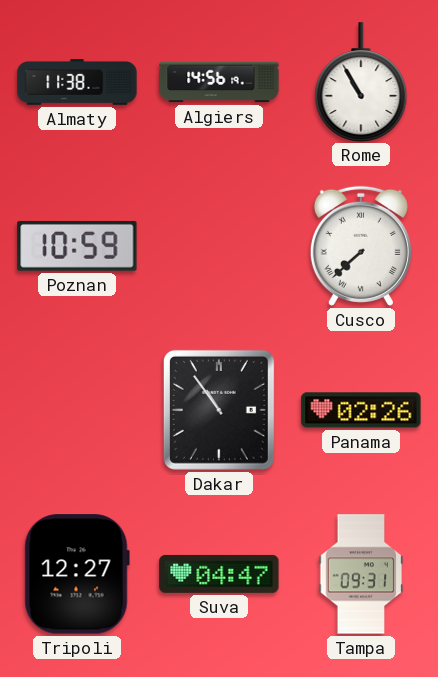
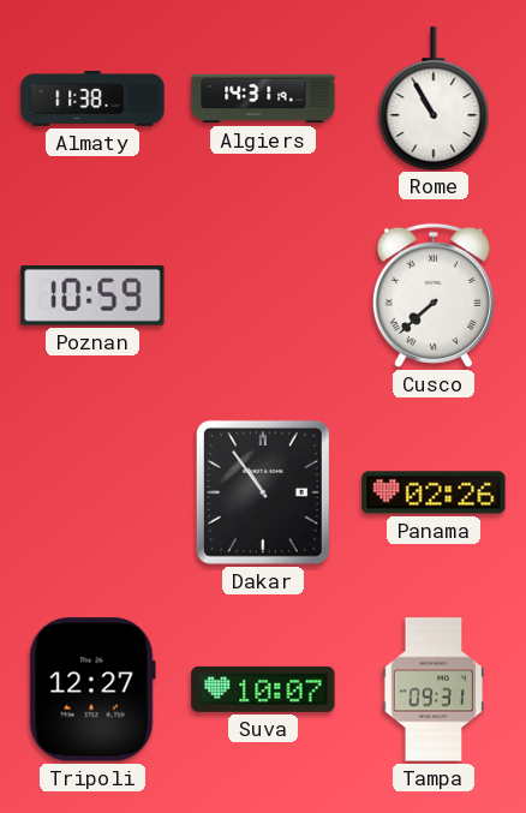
Algiers: 14:56 -> 14:31
Suva: 04:47 -> 10:07
